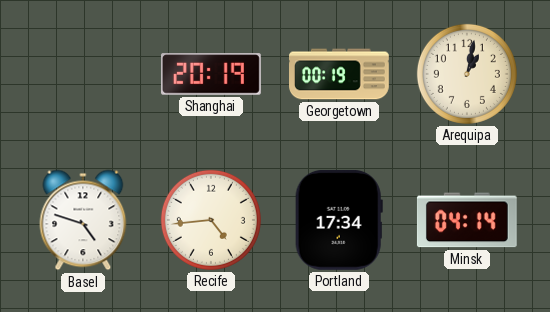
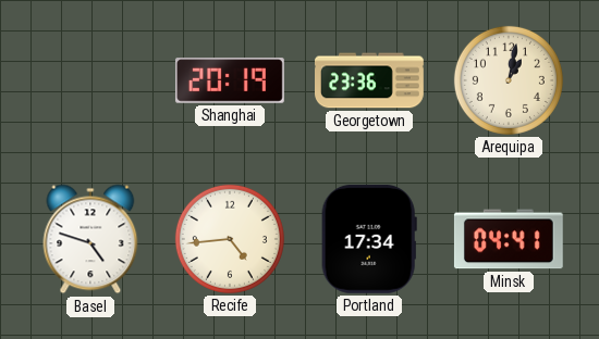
Georgetown: 00:19 -> 23:36
Minsk: 04:14 -> 04:41
